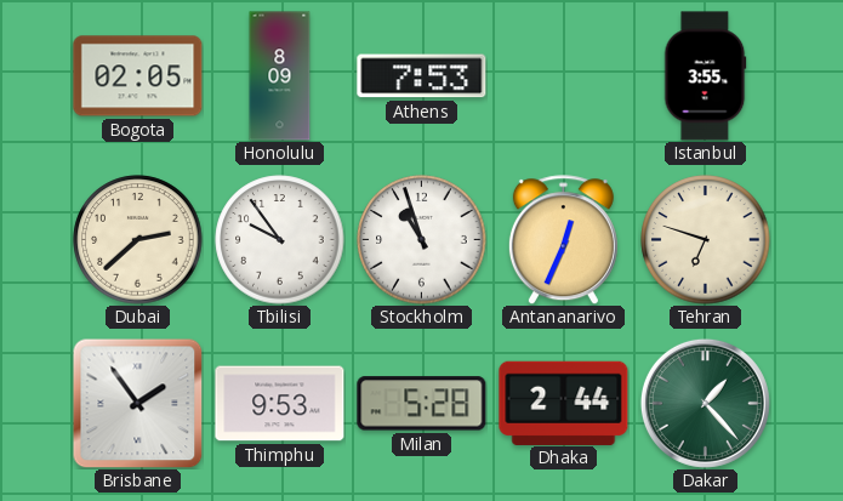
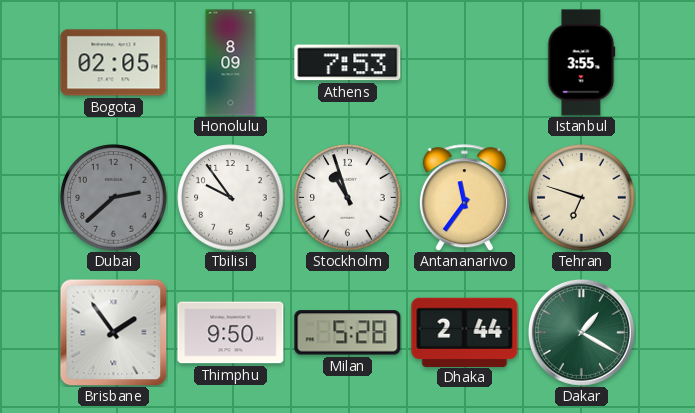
Dubai dial: cream -> grey
Antananarivo: 12:34 -> 11:36
Thimphu: 9:53 -> 9:50
Dakar: 1:23 -> 1:20
